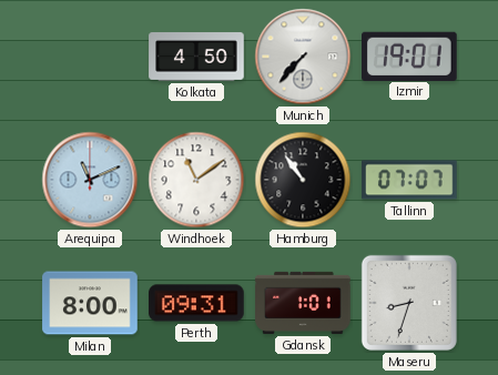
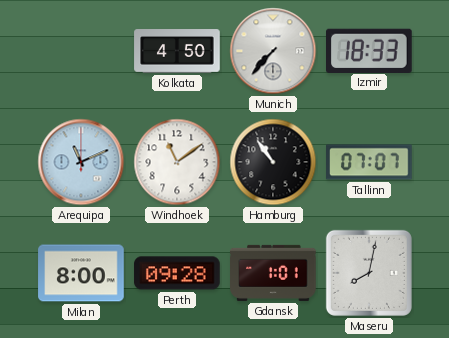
Izmir: 19:01 -> 18:33
Perth: 09:31 -> 09:28
Maseru: 8:33 -> 8:02
